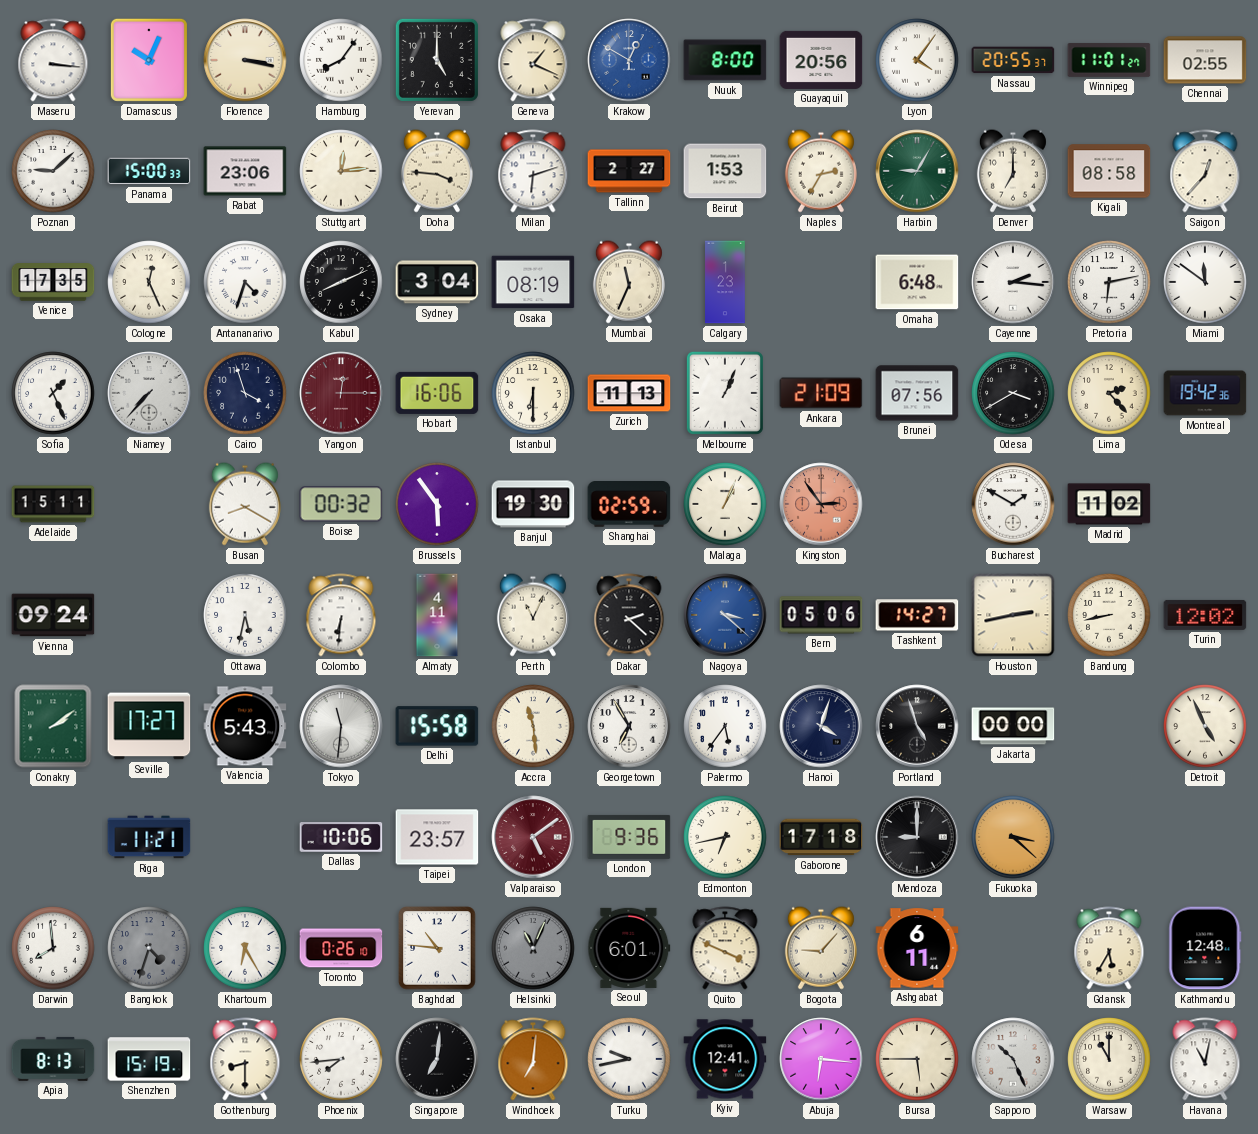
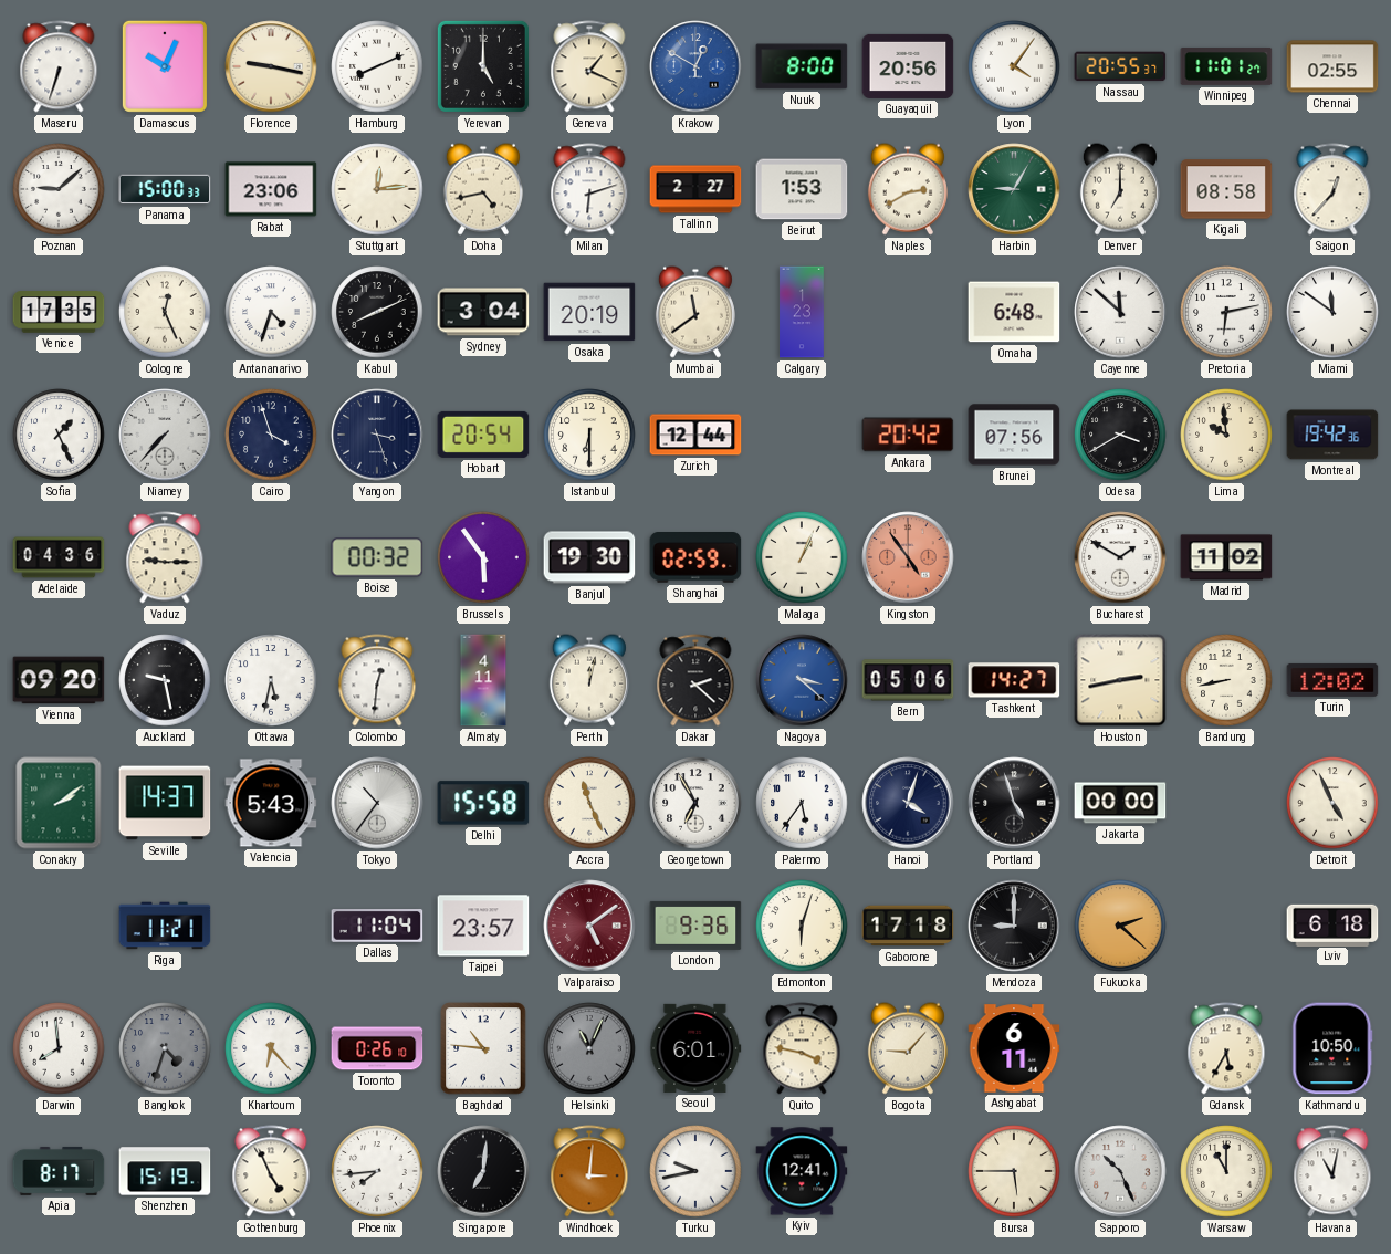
Maseru: 3:16 -> 6:33
Florence: 3:17 -> 9:17
Hamburg: 8:06 -> 8:11
Doha: 3:46 -> 4:43
Naples: 2:35 -> 2:40
Osaka: 08:19 -> 20:19
Mumbai: 11:34 -> 11:39
Cayenne: 2:16 -> 11:52
Yangon: 12:15 -> 3:27
Yangon dial: burgundy -> navy
Hobart: 16:06 -> 20:54
Zurich: 11:13 -> 12:44
Melbourne: 1:04 -> none
Ankara: 21:09 -> 20:42
Lima: 2:23 -> 9:59
Adelaide: 15:11 -> 04:36
Vaduz: none -> 9:15
Busan: 8:20 -> none
Kingston: 2:54 -> 4:54
Vienna: 09:24 -> 09:20
Auckland: none -> 9:28
Colombo: 6:31 -> 12:31
Perth: 11:04 -> 12:02
Seville: 17:27 -> 14:37
Tokyo: 11:31 -> 10:36
Accra: 11:29 -> 11:26
Dallas: 10:06 -> 11:04
Edmonton: 6:43 -> 6:03
Fukuoka: 3:22 -> 2:22
Lviv: none -> 6:18
Khartoum: 6:25 -> 6:23
Quito: 3:49 -> 3:47
Kathmandu: 12:48 -> 10:50
Apia: 8:13 -> 8:17
Gothenburg: 8:30 -> 4:56
Windhoek: 7:01 -> 3:01
Abuja: 6:16 -> none
